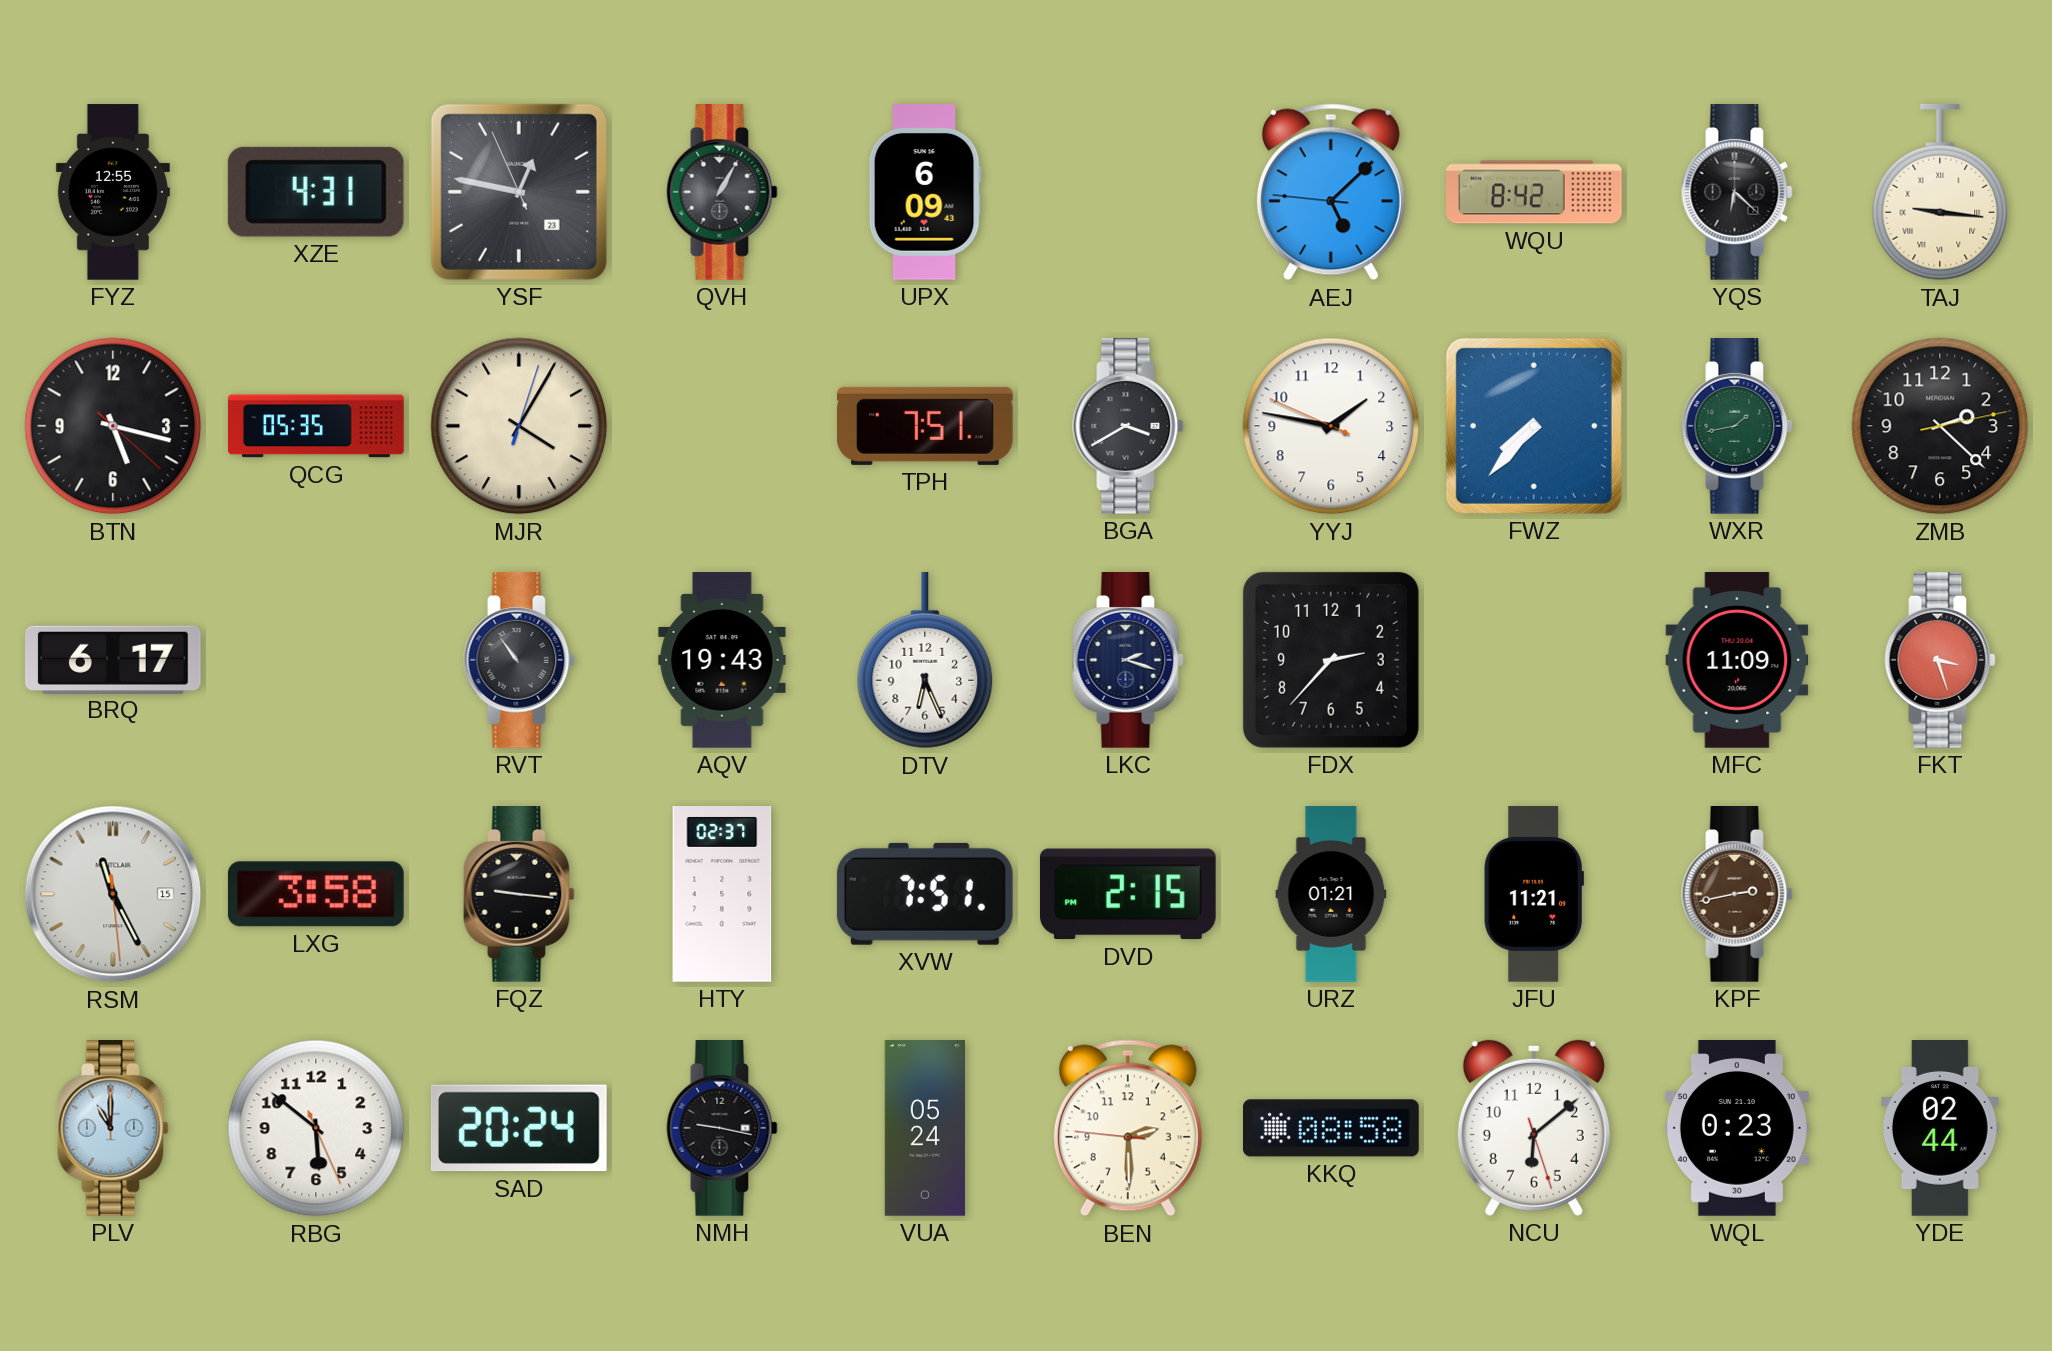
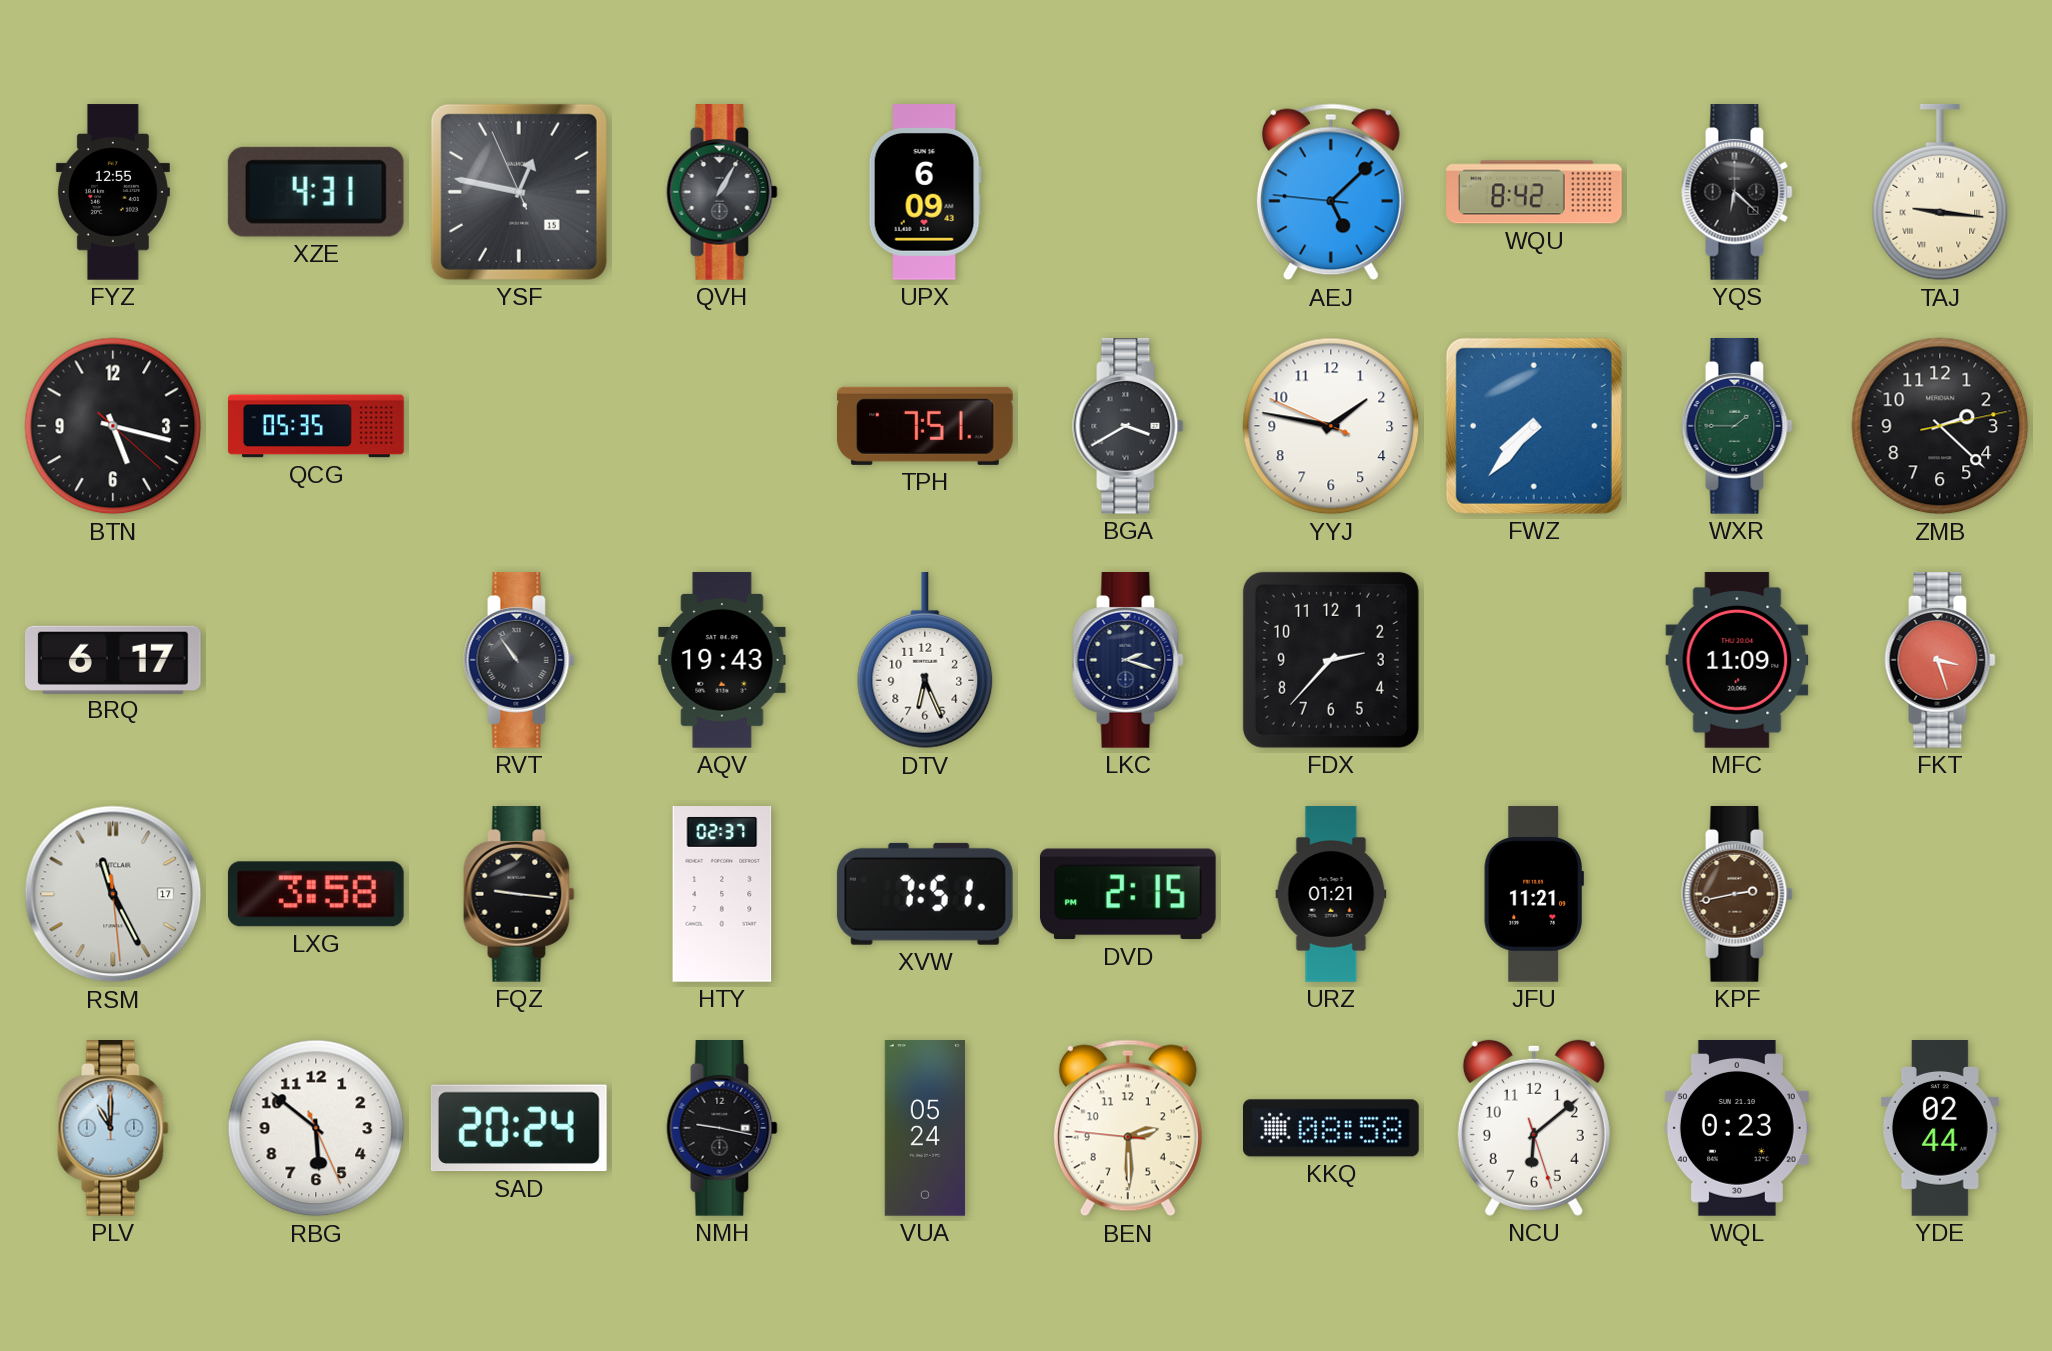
YSF date: 23 -> 15
MJR: 4:05 -> none
WXR: 1:43 -> 1:45
RSM date: 15 -> 17
